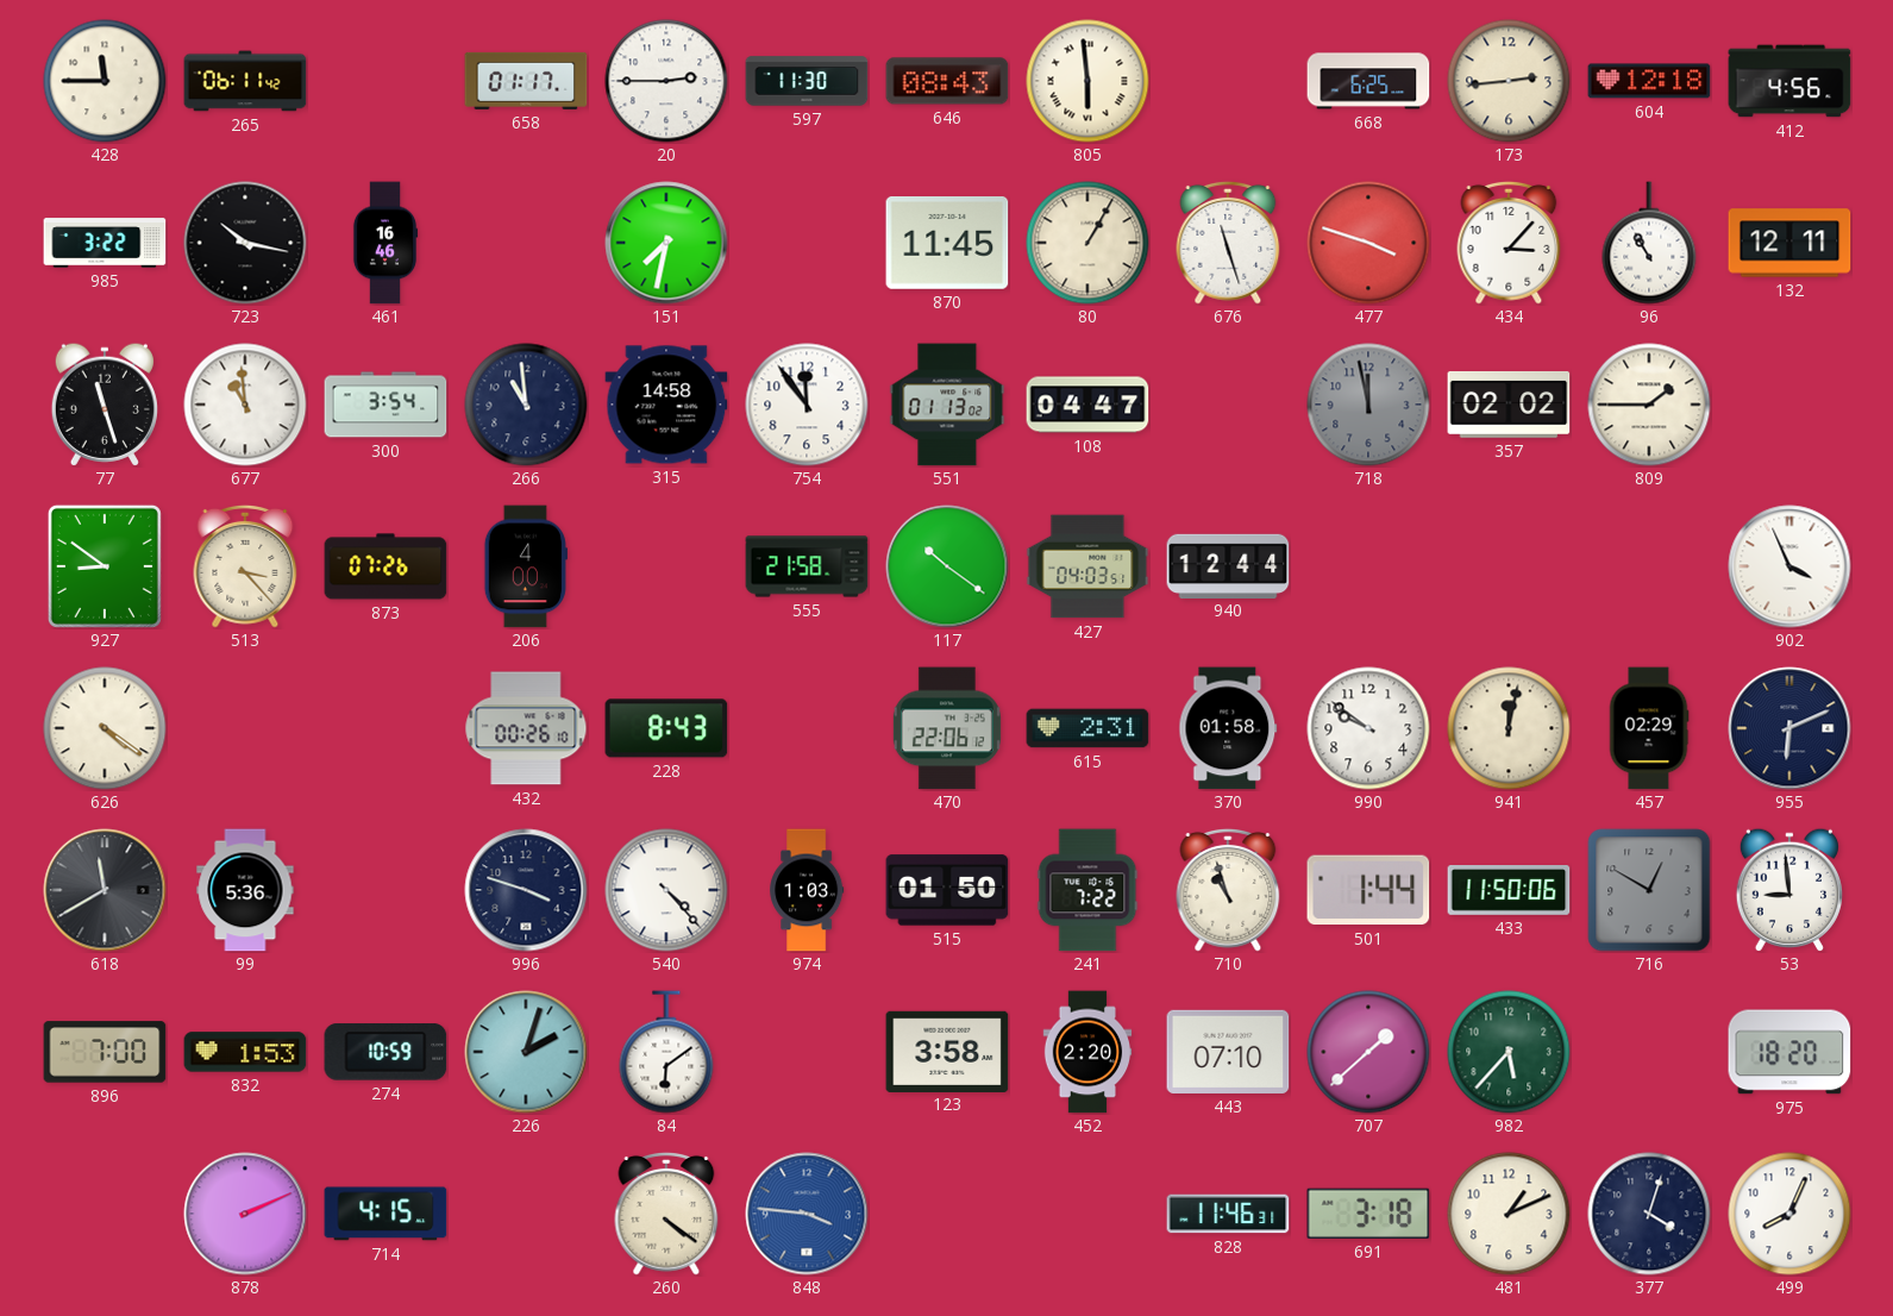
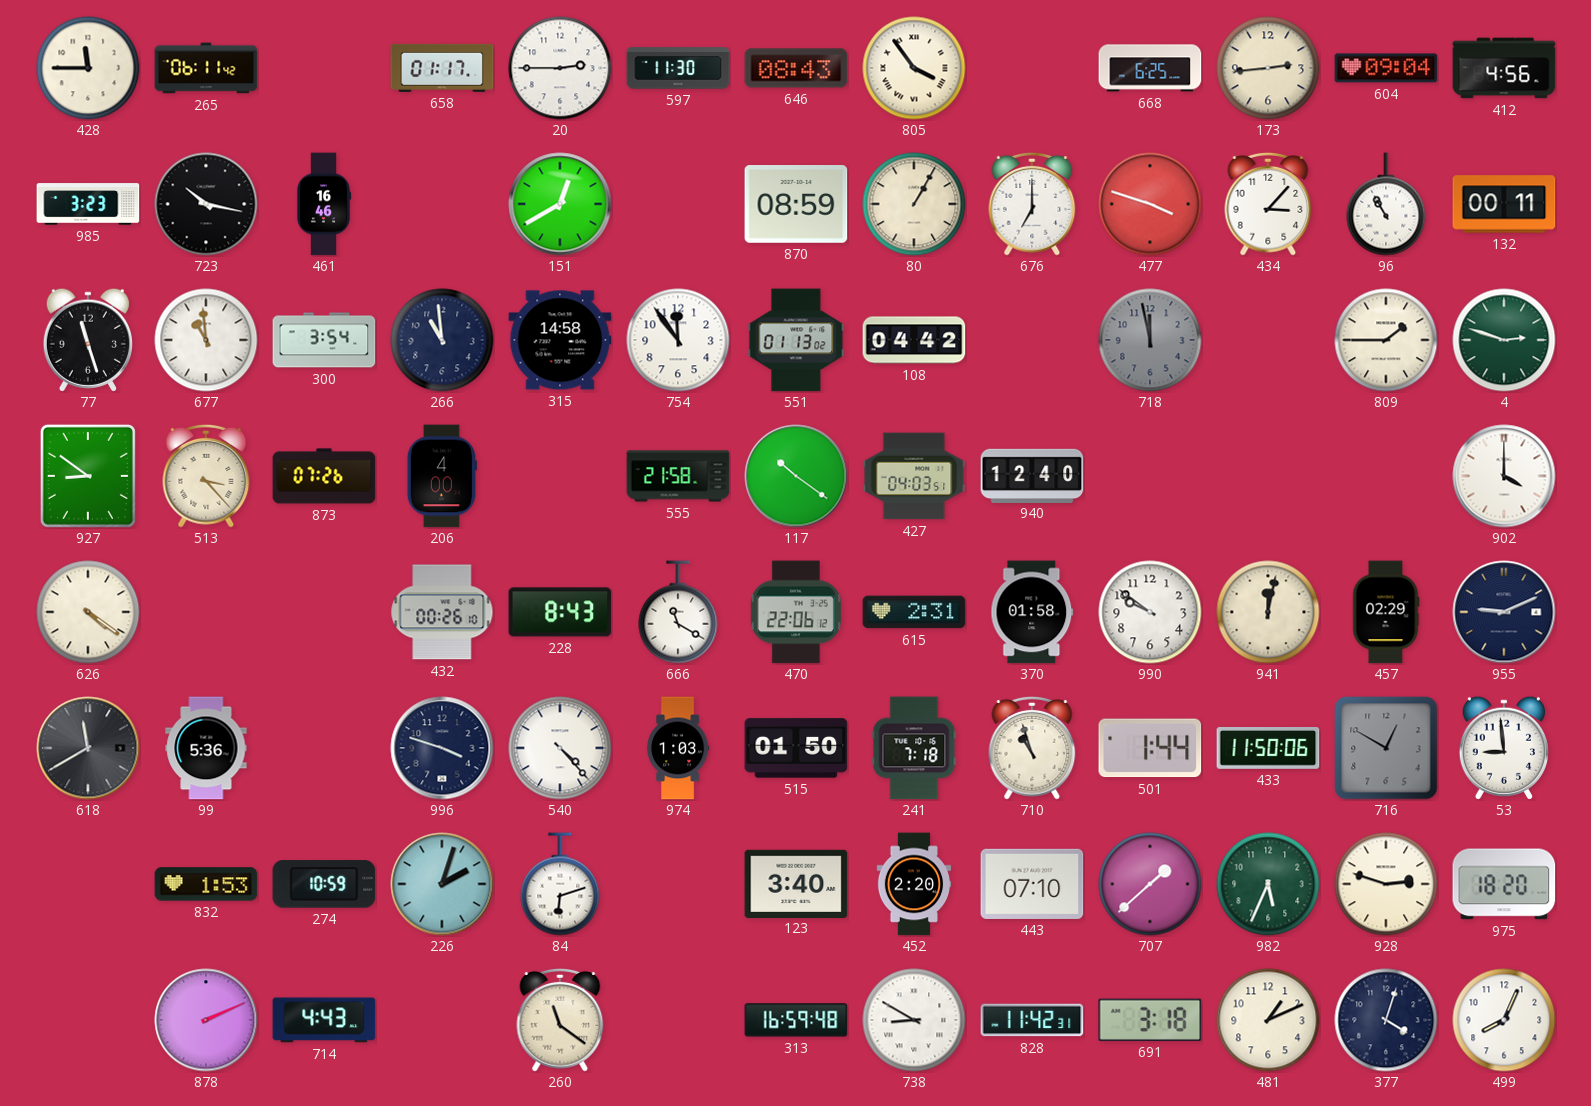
805: 5:59 -> 3:54
604: 12:18 -> 09:04
985: 3:22 -> 3:23
151: 7:32 -> 12:40
870: 11:45 -> 08:59
676: 11:27 -> 7:00
132: 12:11 -> 00:11
108: 04:47 -> 04:42
357: 02:02 -> none
4: none -> 2:48
940: 12:44 -> 12:40
902: 3:56 -> 4:00
666: none -> 11:20
955: 6:11 -> 9:11
241: 7:22 -> 7:18
896: 7:00 -> none
84: 6:09 -> 6:12
123: 3:58 -> 3:40
982: 5:37 -> 5:34
928: none -> 2:48
714: 4:15 -> 4:43
260: 4:21 -> 11:21
848: 3:46 -> none
313: none -> 16:59
738: none -> 8:50
828: 11:46 -> 11:42
